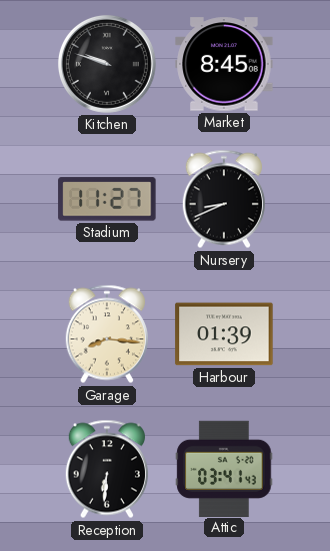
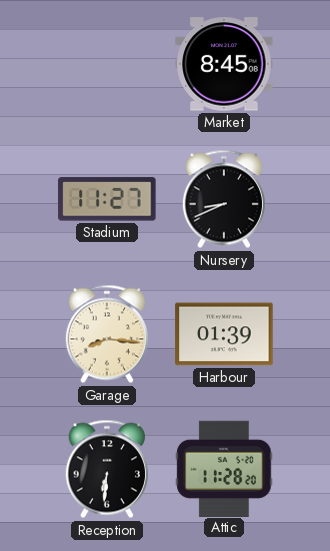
Kitchen: 9:48 -> none
Attic: 03:41 -> 11:28
